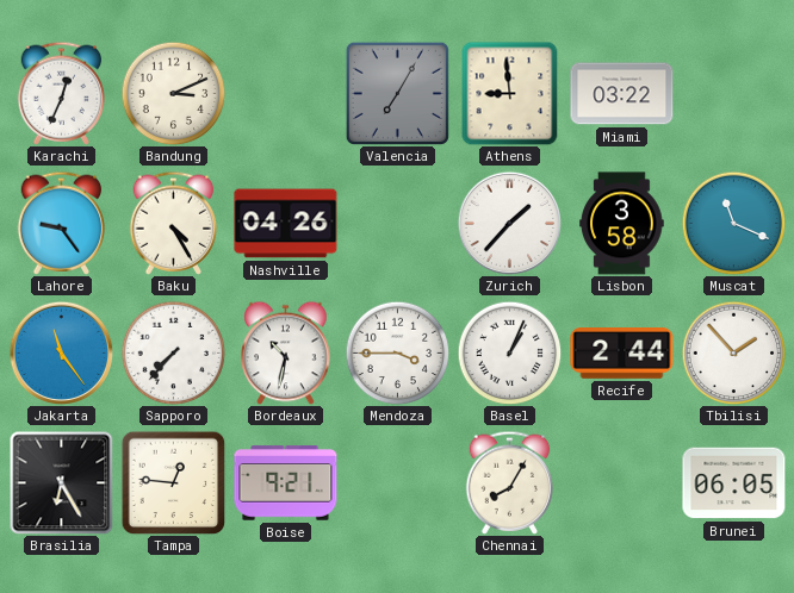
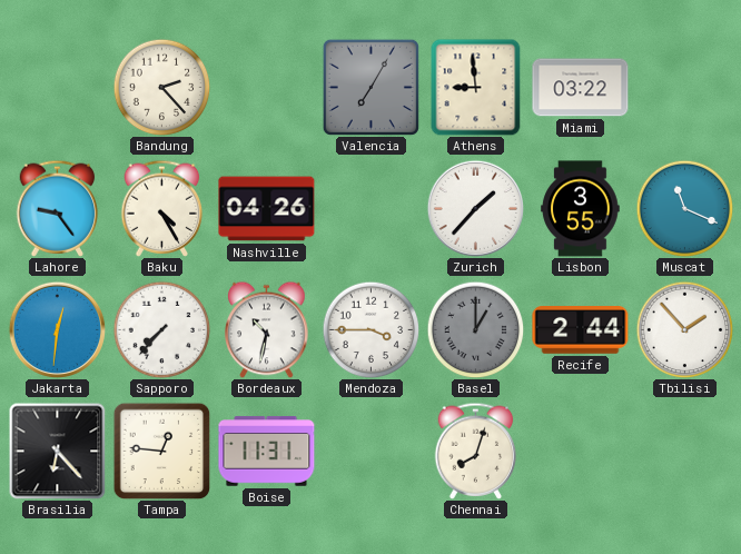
Karachi: 12:34 -> none
Bandung: 3:11 -> 2:23
Lisbon: 3:58 -> 3:55
Jakarta: 11:24 -> 12:31
Basel: 1:04 -> 1:00
Basel dial: white -> grey
Brasilia: 6:25 -> 6:23
Boise: 9:21 -> 11:31
Chennai: 8:05 -> 8:03
Brunei: 06:05 -> none
